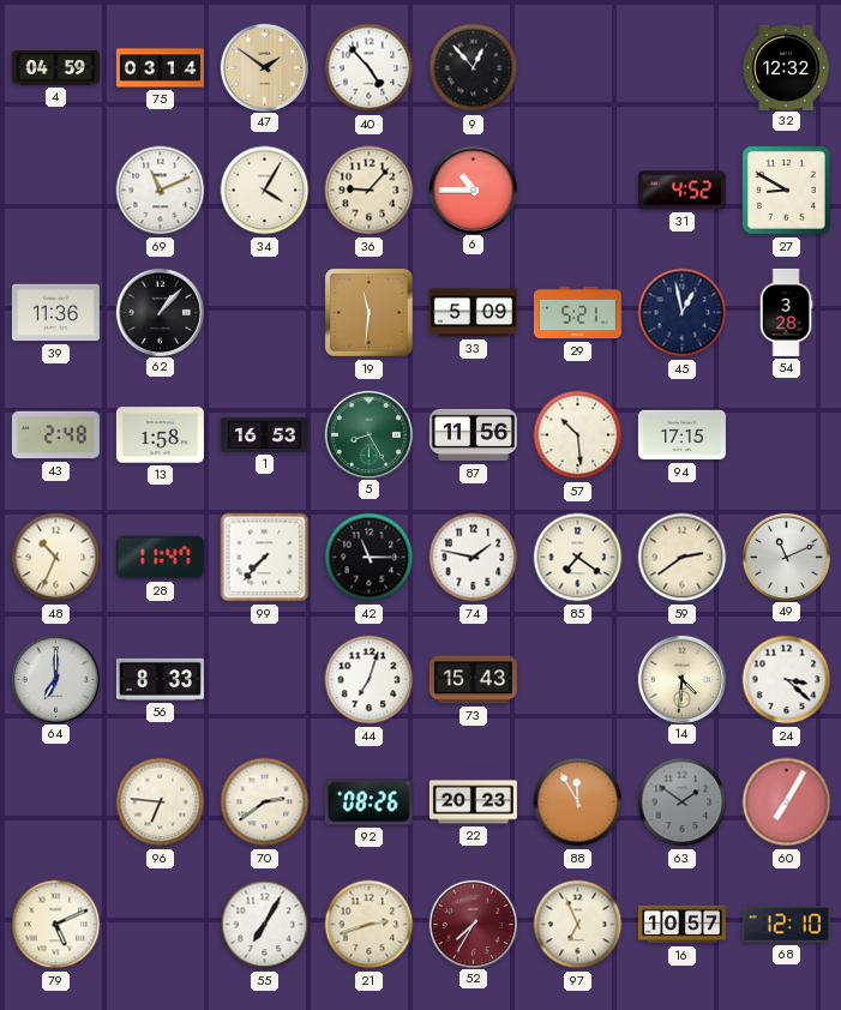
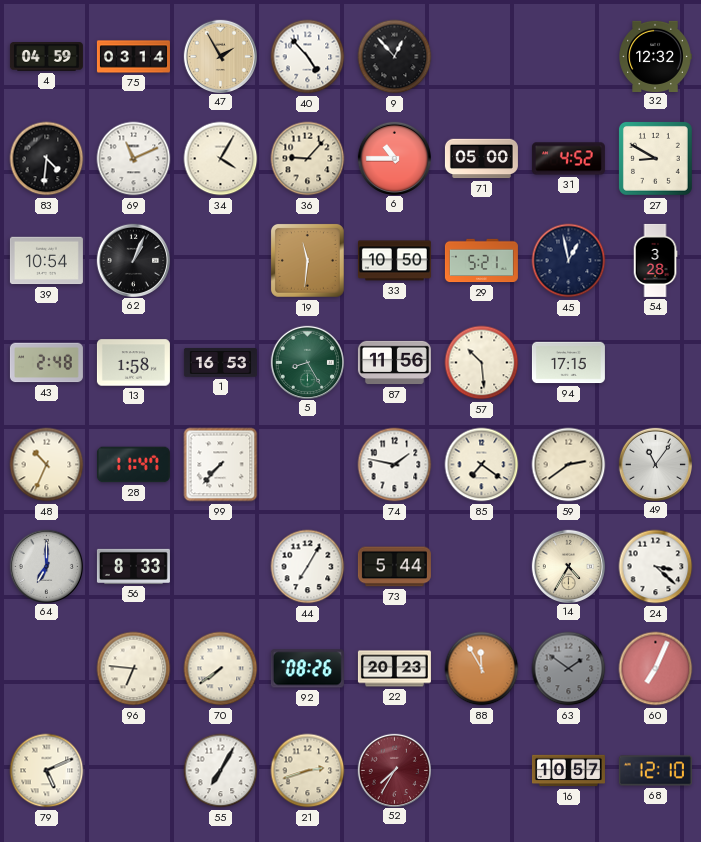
47: 1:51 -> 1:55
83: none -> 4:31
71: none -> 05:00
39: 11:36 -> 10:54
62: 1:07 -> 1:04
33: 5:09 -> 10:50
42: 11:15 -> none
49: 11:11 -> 11:06
44: 7:03 -> 7:05
73: 15:43 -> 5:44
14: 4:31 -> 4:35
70: 2:39 -> 7:39
60: 7:05 -> 7:04
97: 6:56 -> none
